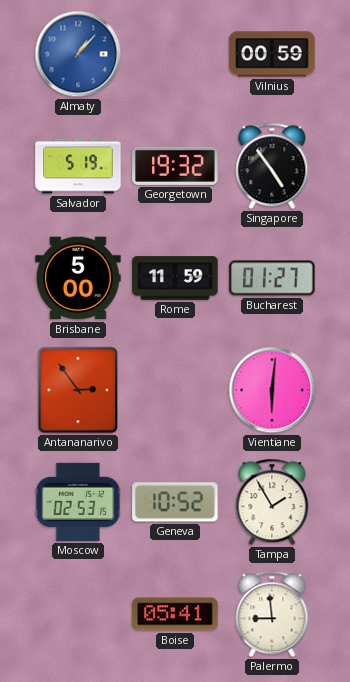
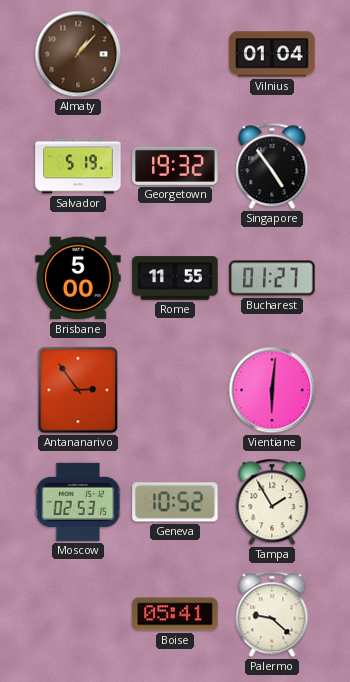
Almaty dial: blue -> brown
Vilnius: 00:59 -> 01:04
Rome: 11:59 -> 11:55
Palermo: 8:59 -> 9:22
